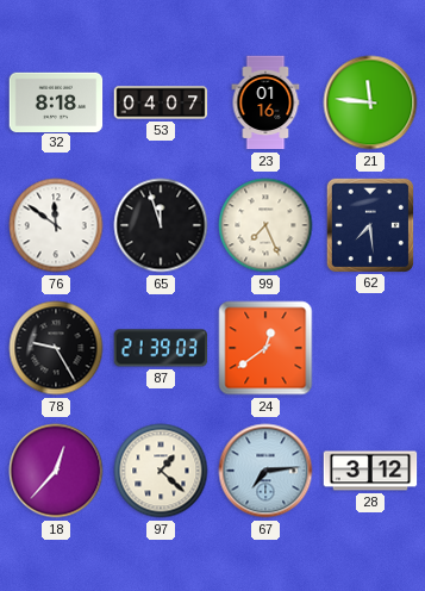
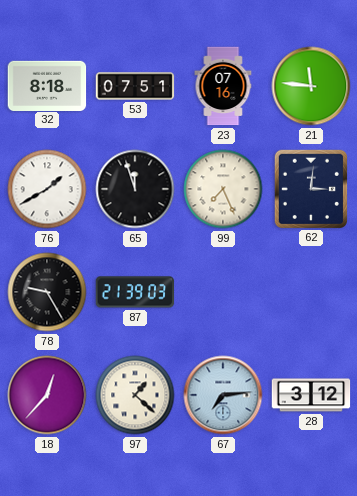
53: 04:07 -> 07:51
23: 01:16 -> 07:16
76: 11:51 -> 1:40
62: 7:29 -> 3:01
24: 12:39 -> none
